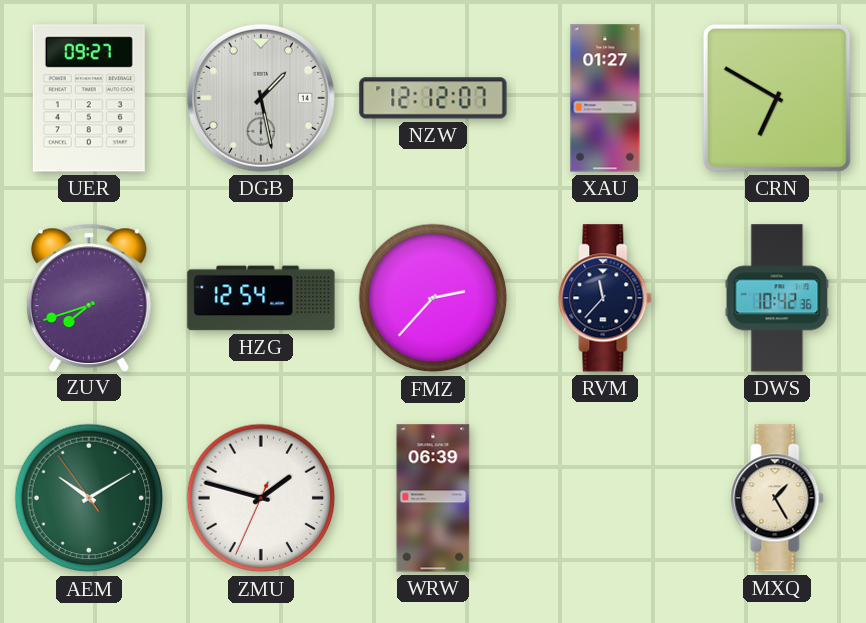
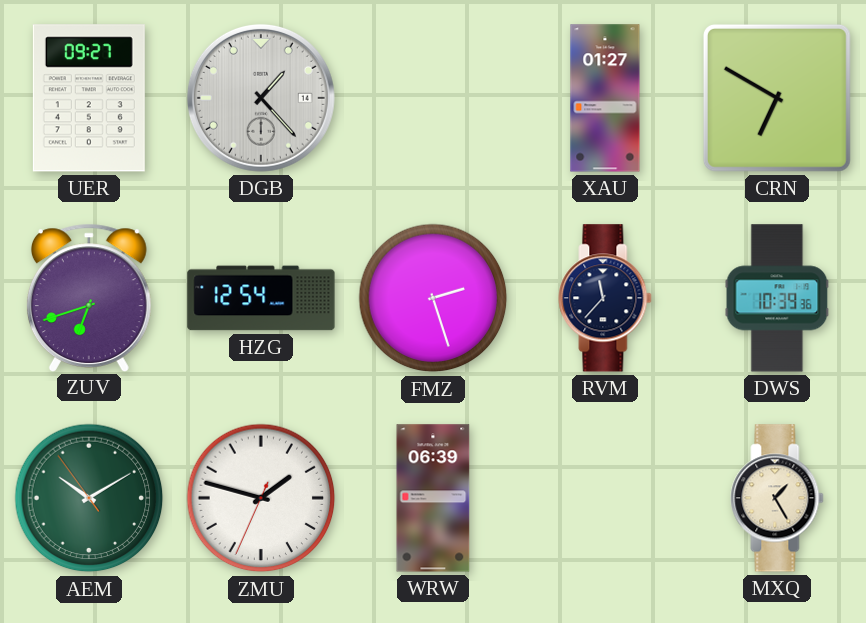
DGB: 1:28 -> 1:23
NZW: 12:12 -> none
ZUV: 7:42 -> 6:42
FMZ: 2:37 -> 2:27
DWS: 10:42 -> 10:39
